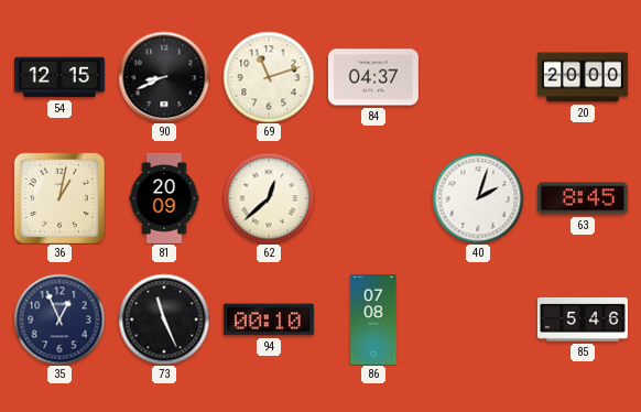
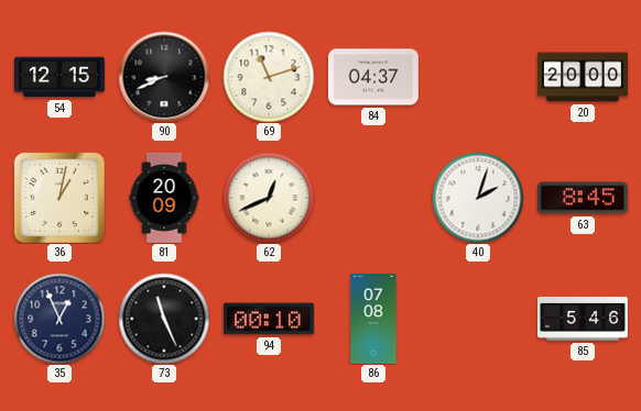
62: 12:38 -> 12:41
